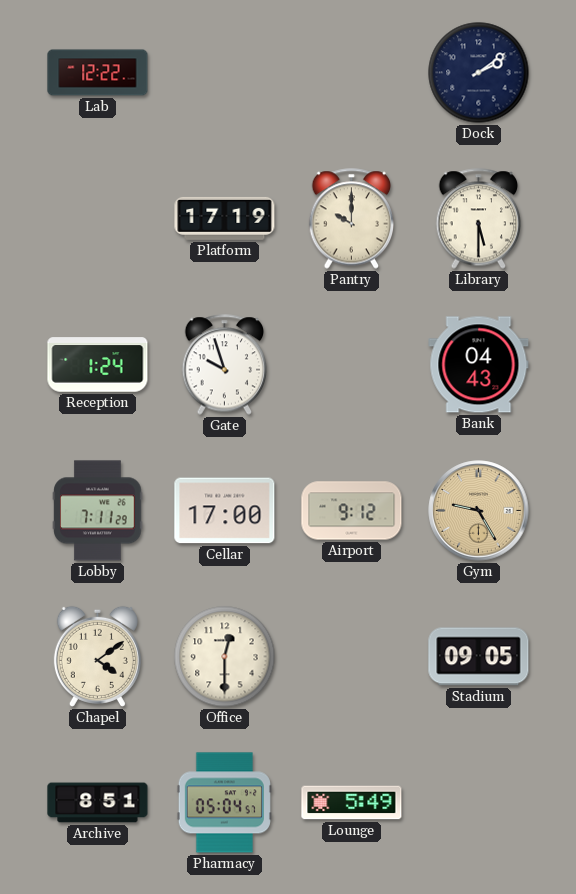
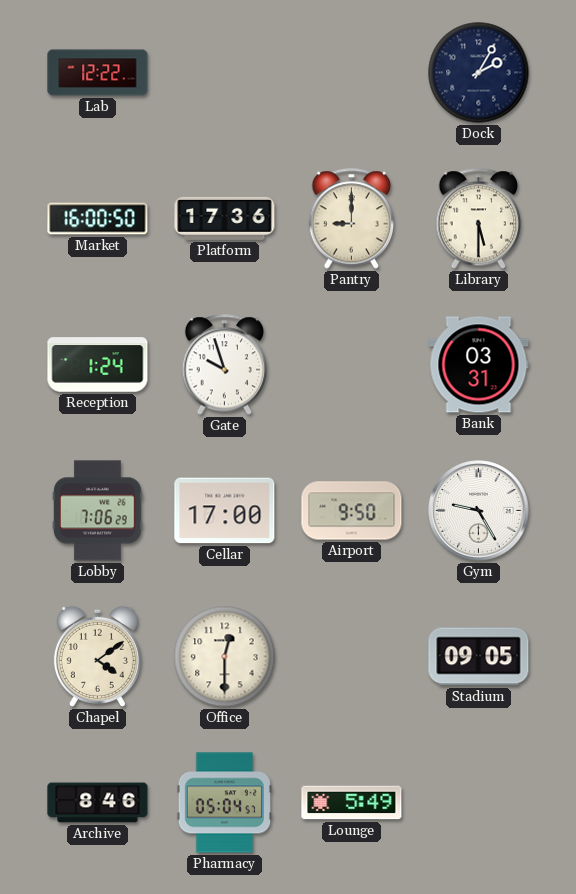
Dock: 2:09 -> 2:05
Market: none -> 16:00
Platform: 17:19 -> 17:36
Pantry: 10:00 -> 9:00
Bank: 04:43 -> 03:31
Lobby: 7:11 -> 7:06
Airport: 9:12 -> 9:50
Gym dial: champagne -> white
Archive: 8:51 -> 8:46
